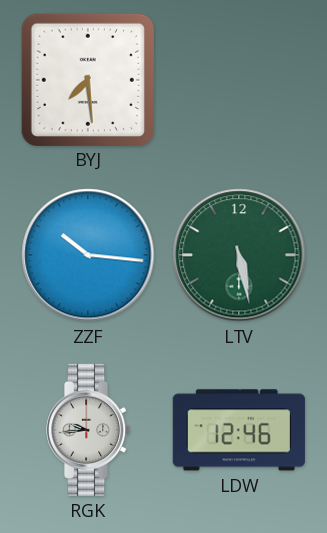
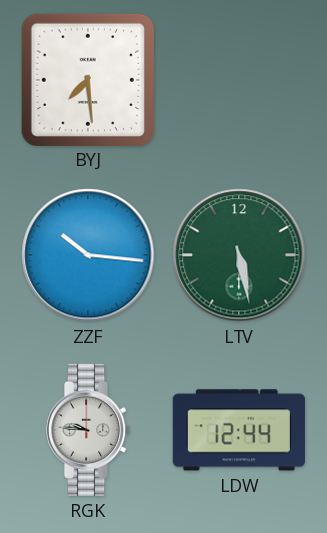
RGK: 9:44 -> 9:46
LDW: 12:46 -> 12:44
